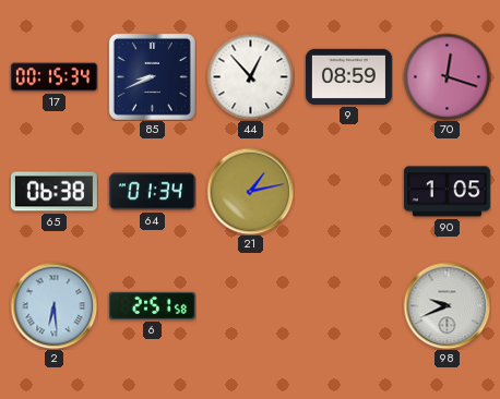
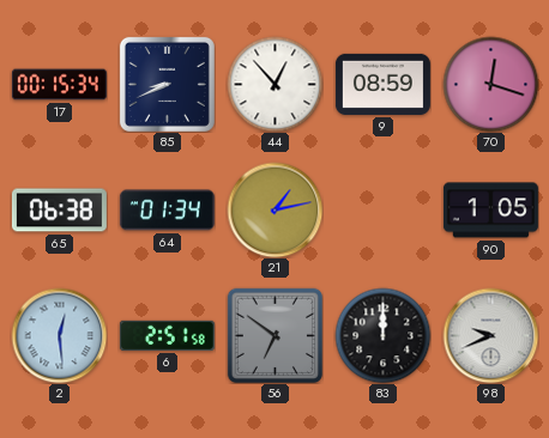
2: 6:29 -> 12:29
56: none -> 6:51
83: none -> 12:00
